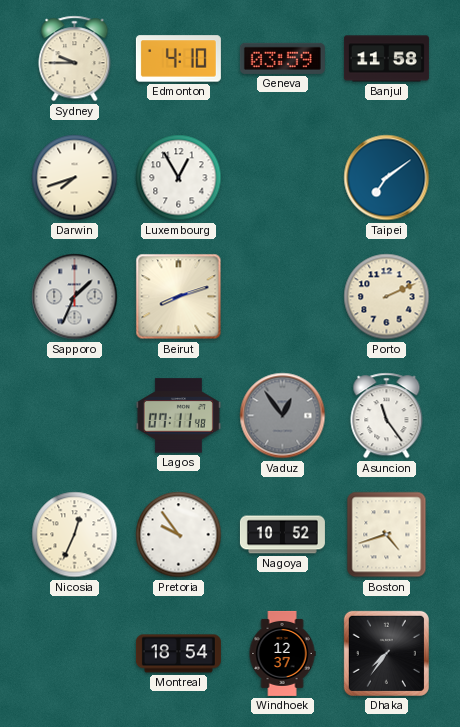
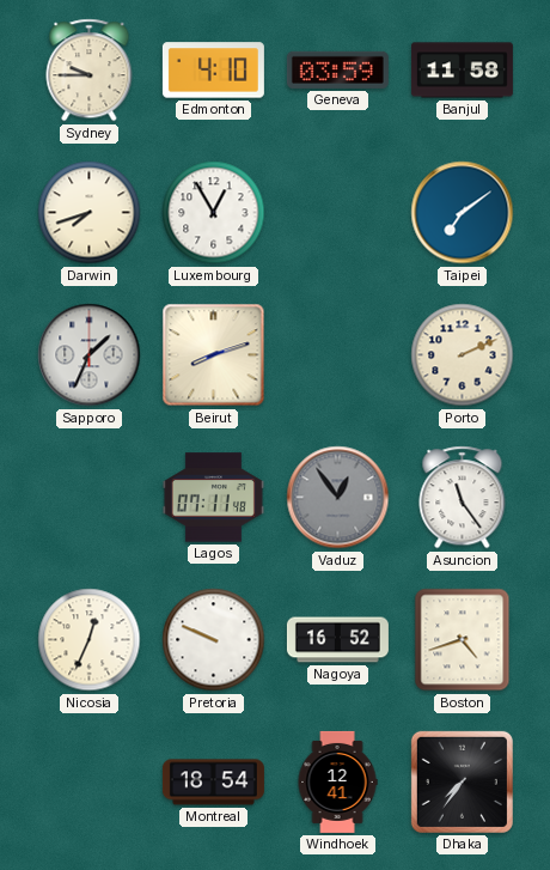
Pretoria: 9:54 -> 9:49
Nagoya: 10:52 -> 16:52
Windhoek: 12:37 -> 12:41
